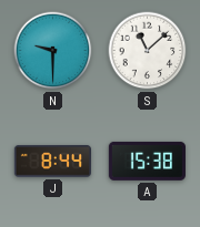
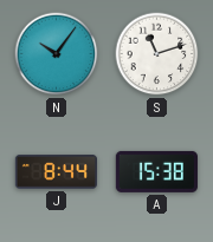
N: 9:30 -> 10:06
S: 11:08 -> 11:12
